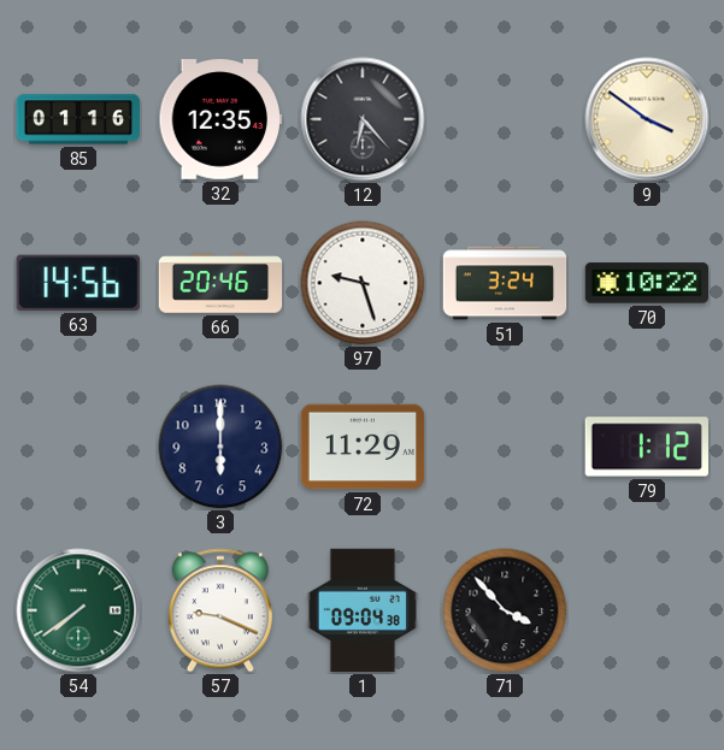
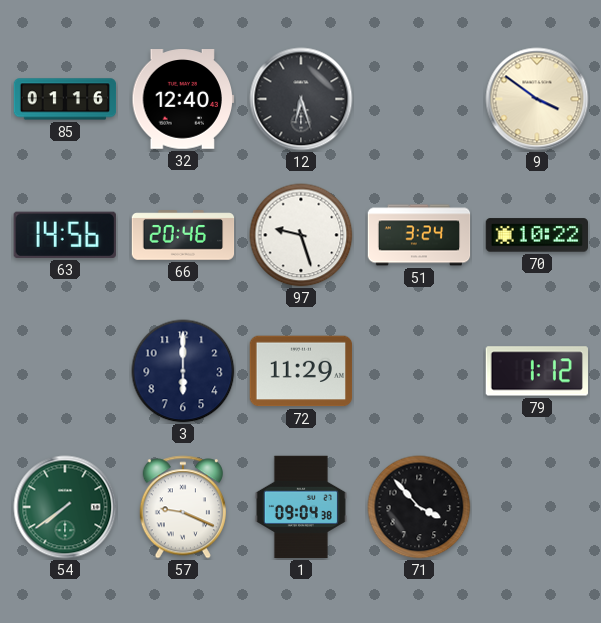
32: 12:35 -> 12:40
12: 6:23 -> 6:27
